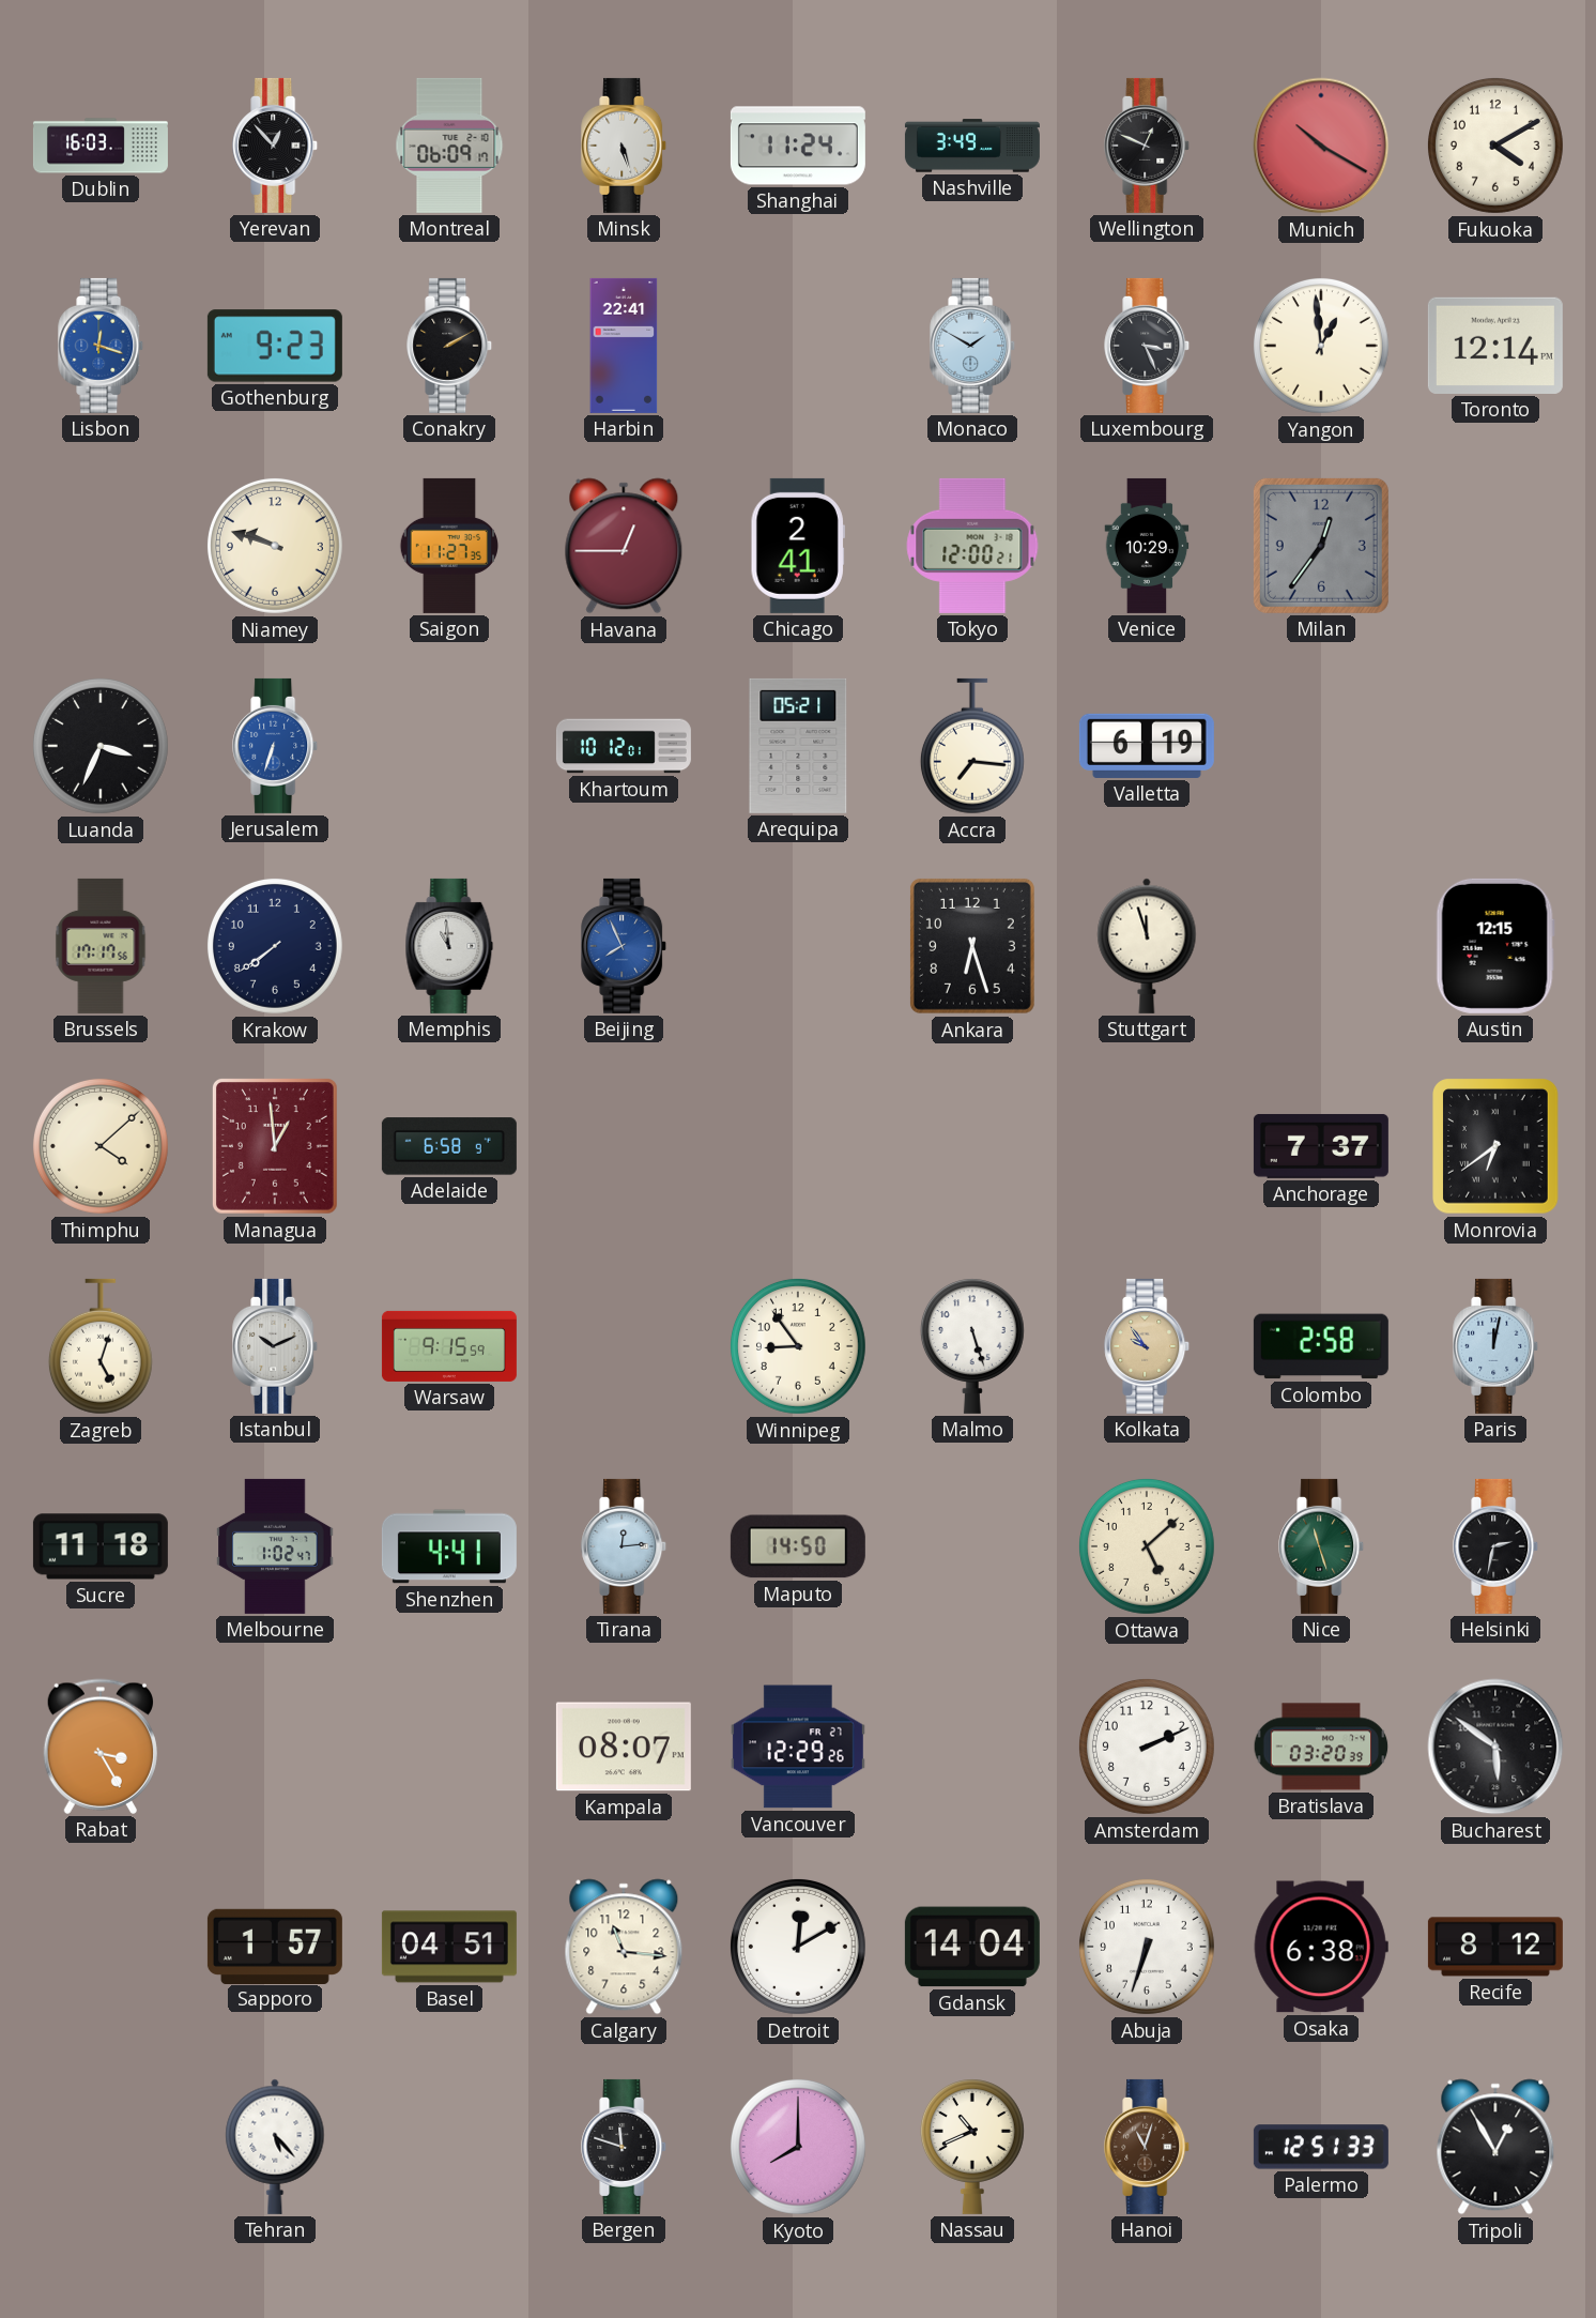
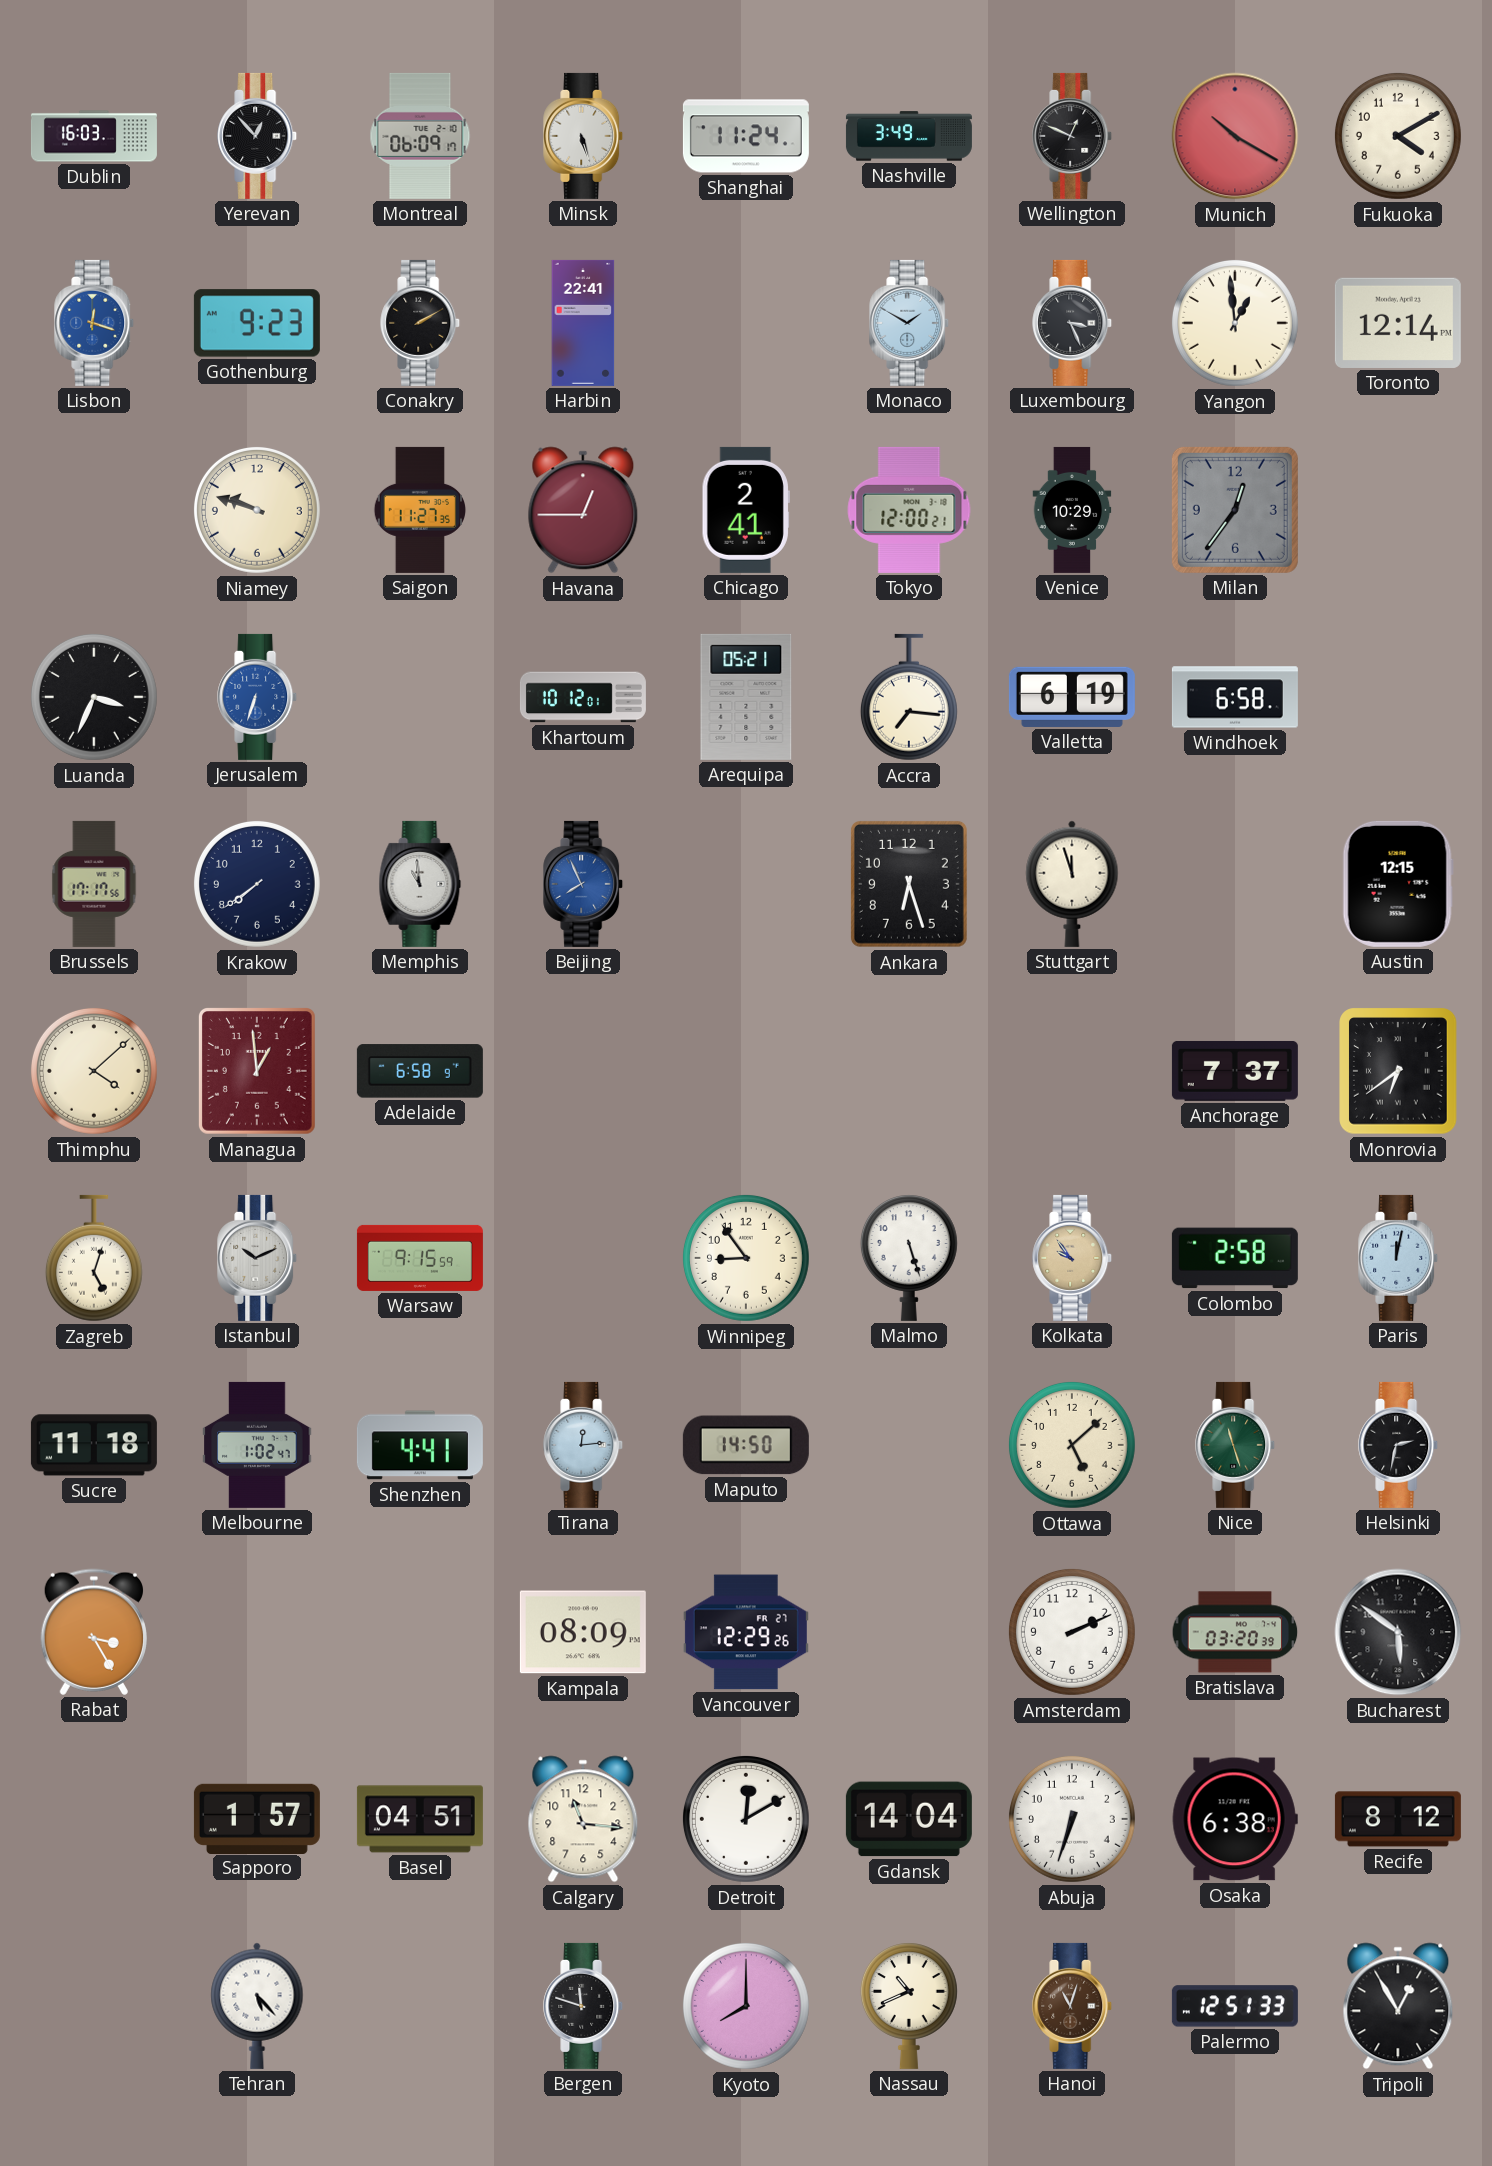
Windhoek: none -> 6:58
Kampala: 08:07 -> 08:09
